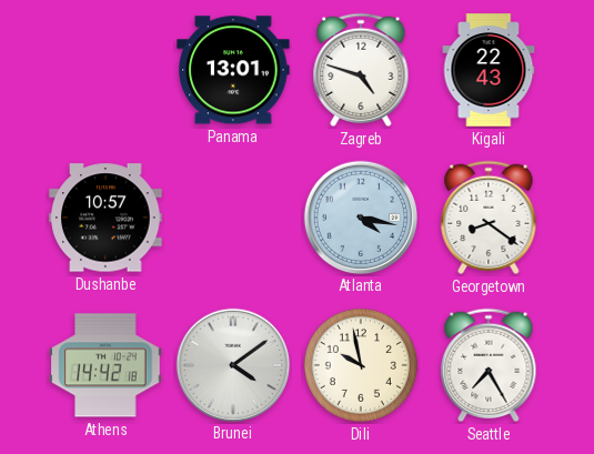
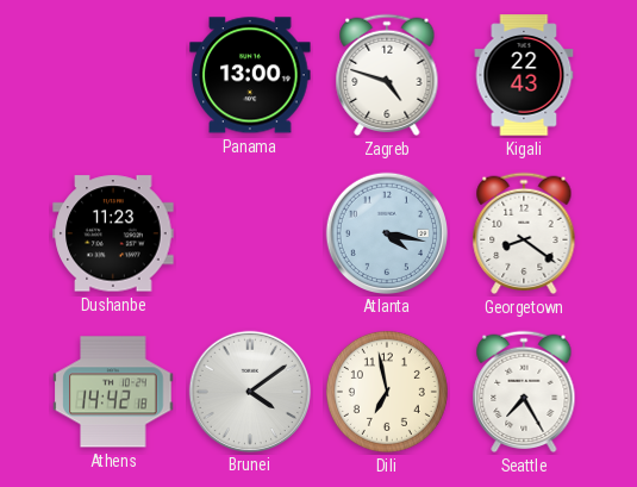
Panama: 13:01 -> 13:00
Dushanbe: 10:57 -> 11:23
Dili: 9:58 -> 6:58
